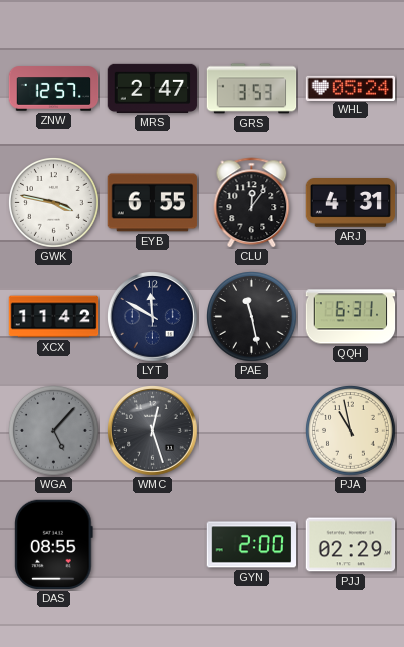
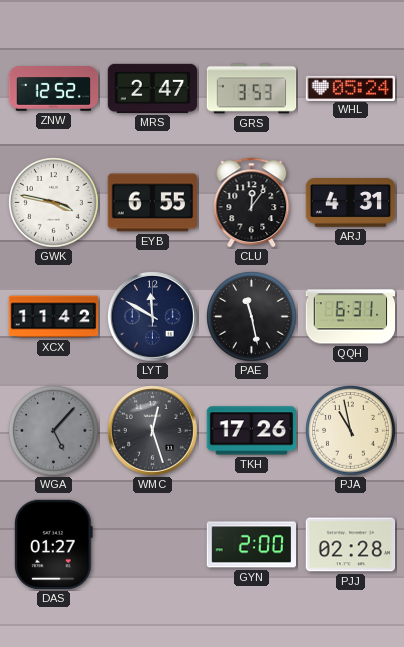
ZNW: 12:57 -> 12:52
TKH: none -> 17:26
DAS: 08:55 -> 01:27
PJJ: 02:29 -> 02:28
